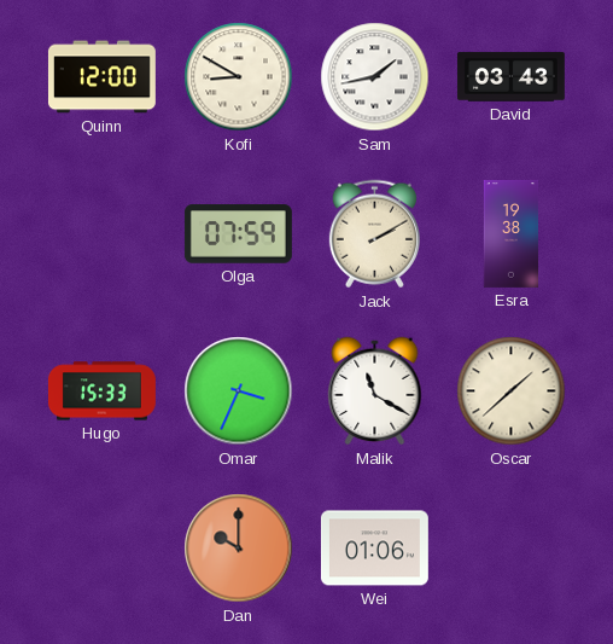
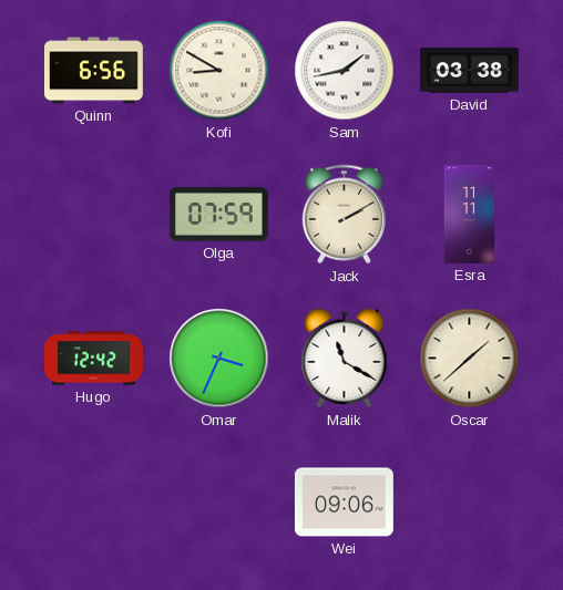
Quinn: 12:00 -> 6:56
David: 03:43 -> 03:38
Esra: 19:38 -> 11:11
Hugo: 15:33 -> 12:42
Dan: 10:00 -> none
Wei: 01:06 -> 09:06
